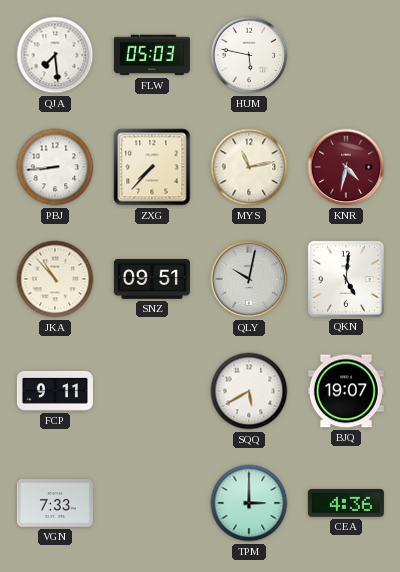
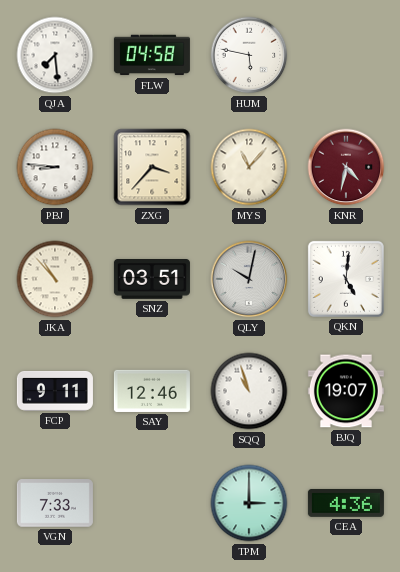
FLW: 05:03 -> 04:58
PBJ: 8:44 -> 8:46
ZXG: 7:37 -> 3:37
MYS: 11:13 -> 11:07
SNZ: 09:51 -> 03:51
SAY: none -> 12:46
SQQ: 5:40 -> 10:57
